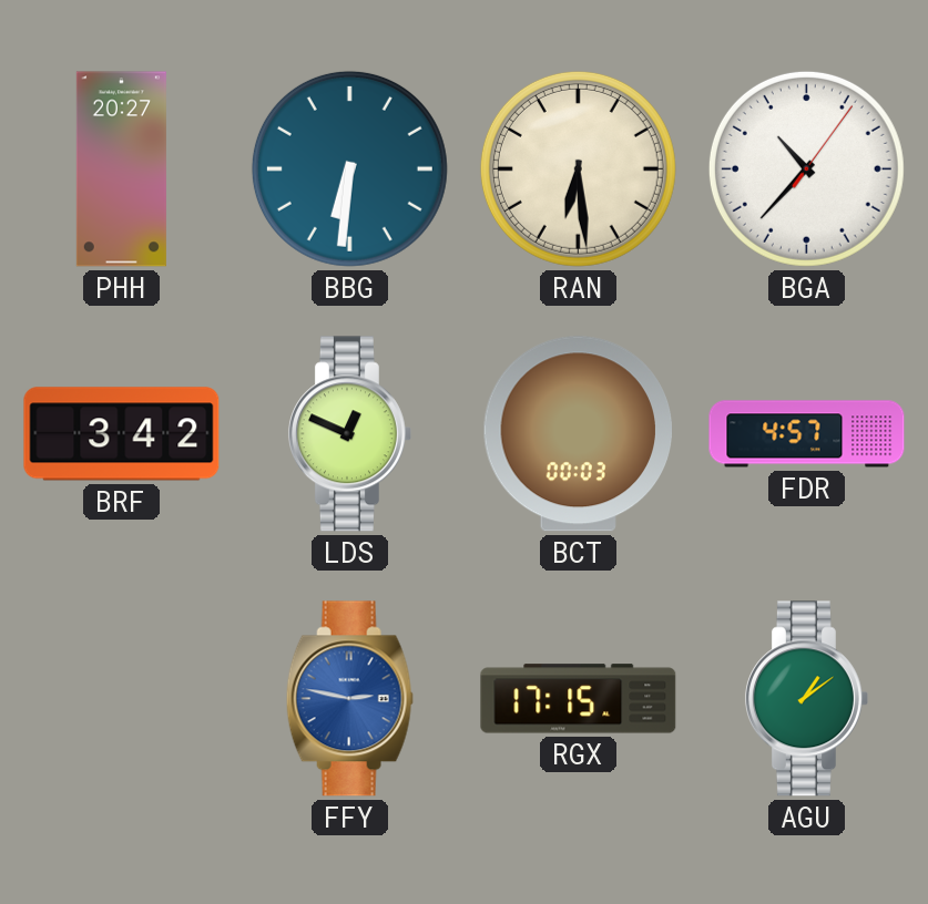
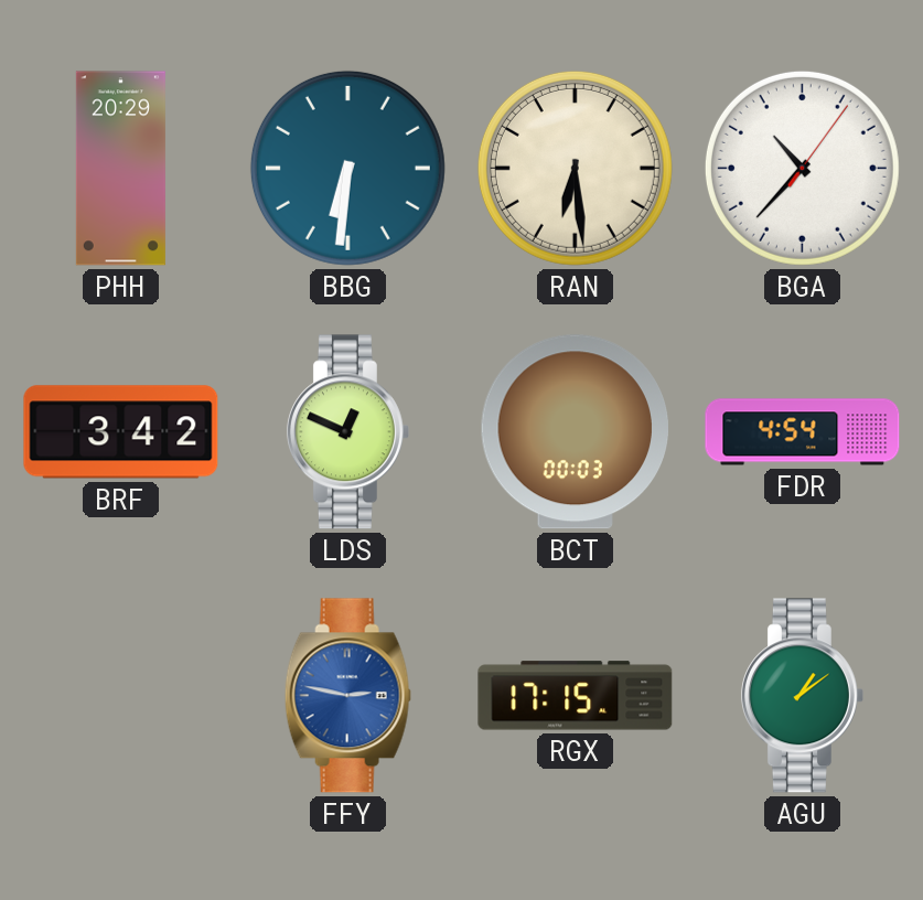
PHH: 20:27 -> 20:29
FDR: 4:57 -> 4:54
